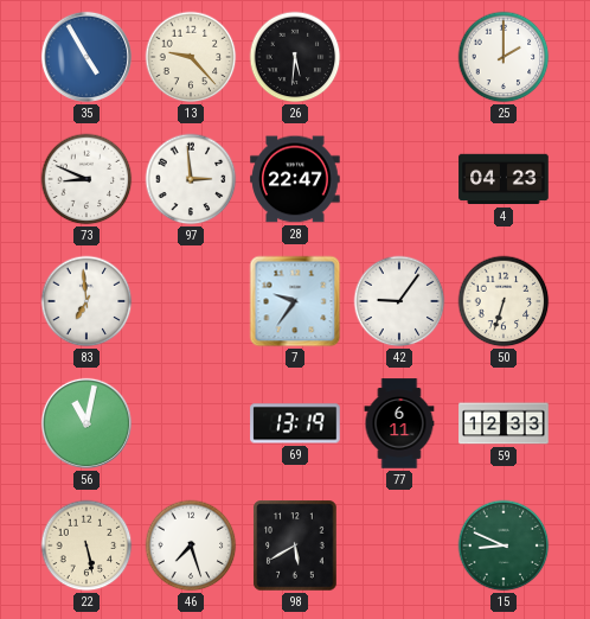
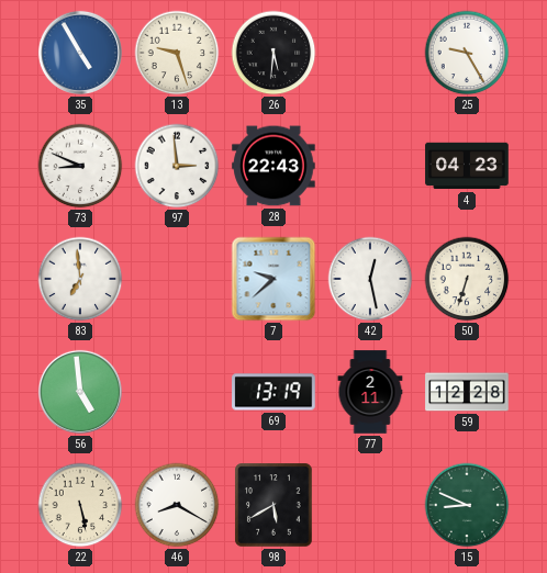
13: 9:23 -> 9:27
25: 2:00 -> 9:25
28: 22:47 -> 22:43
7: 9:36 -> 9:38
42: 9:06 -> 12:28
56: 11:02 -> 4:59
77: 6:11 -> 2:11
59: 12:33 -> 12:28
46: 7:27 -> 8:20
